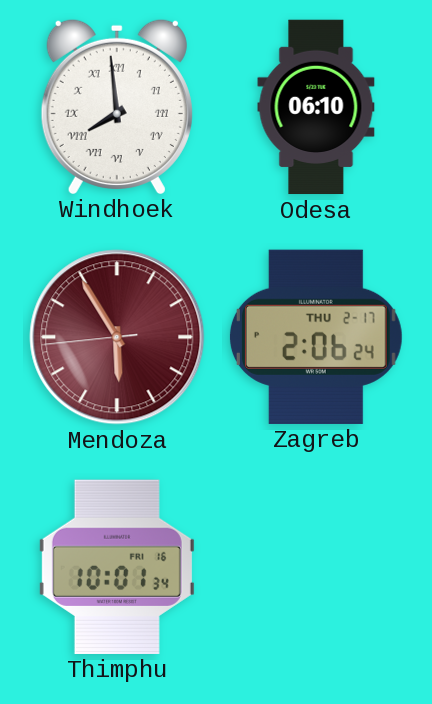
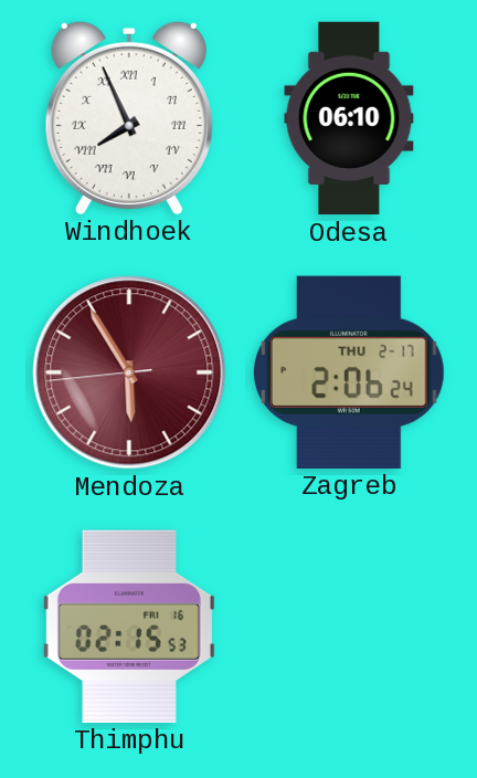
Windhoek: 7:59 -> 7:56
Thimphu: 10:01 -> 02:15
